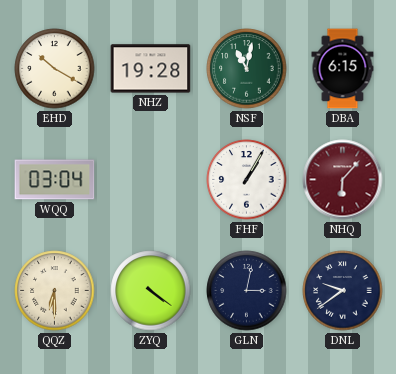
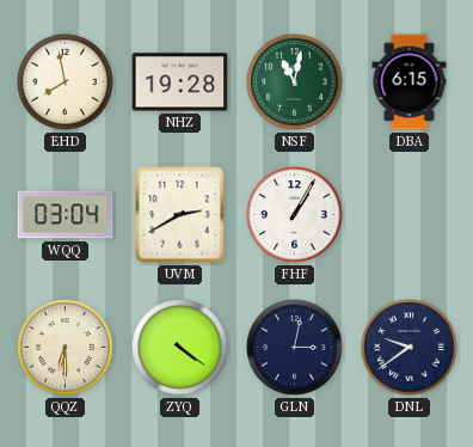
EHD: 10:20 -> 7:58
UVM: none -> 2:40
NHQ: 6:07 -> none
